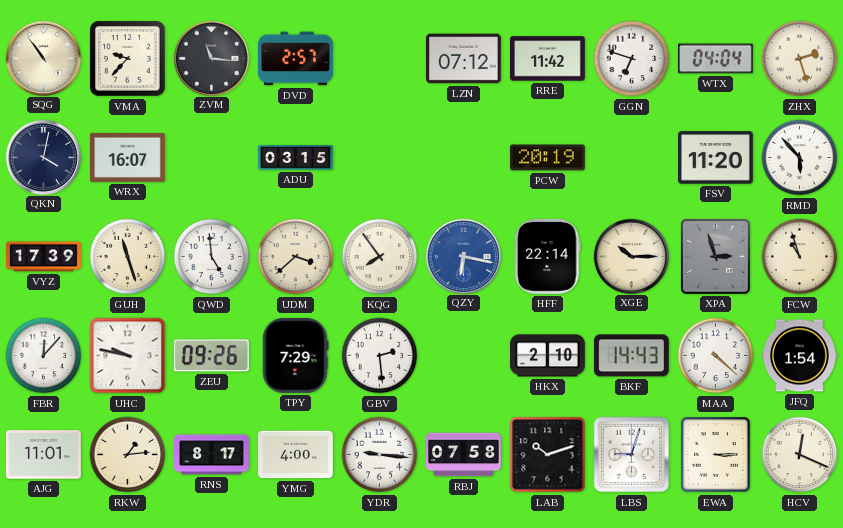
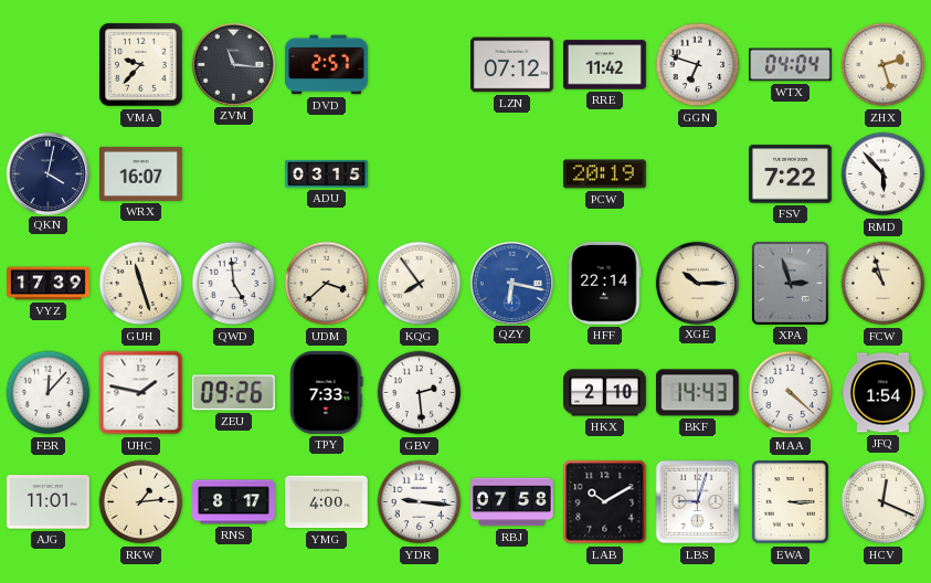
SQG: 10:54 -> none
FSV: 11:20 -> 7:22
UHC: 9:47 -> 1:47
TPY: 7:29 -> 7:33
LAB: 10:12 -> 10:10
